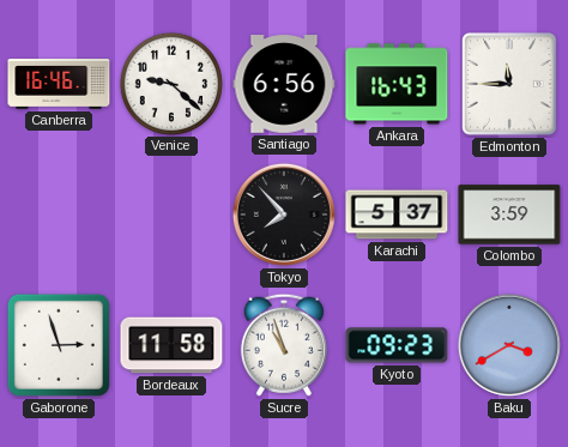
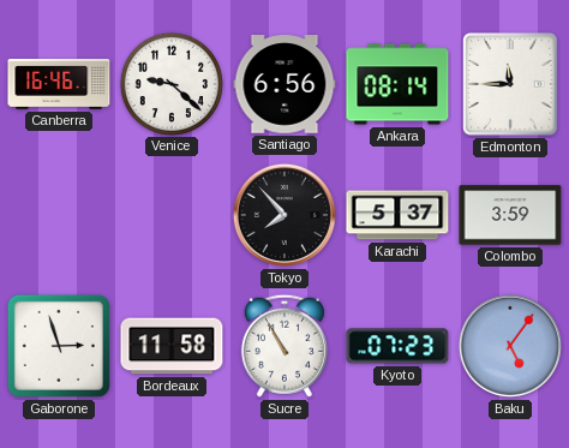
Ankara: 16:43 -> 08:14
Sucre: 10:57 -> 10:55
Kyoto: 09:23 -> 07:23
Baku: 3:40 -> 5:06
